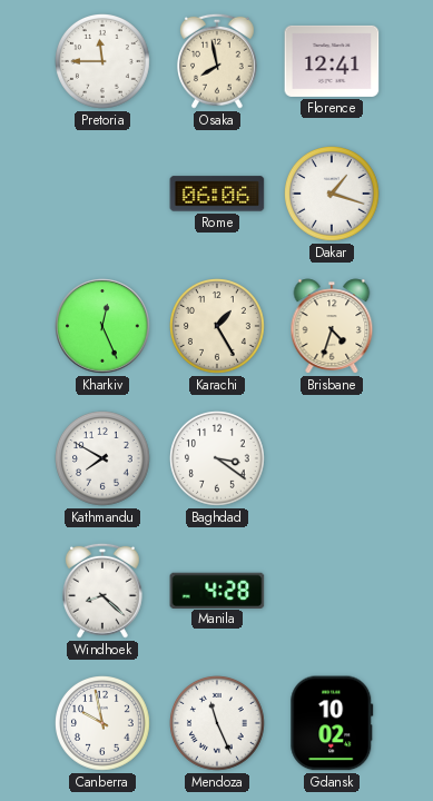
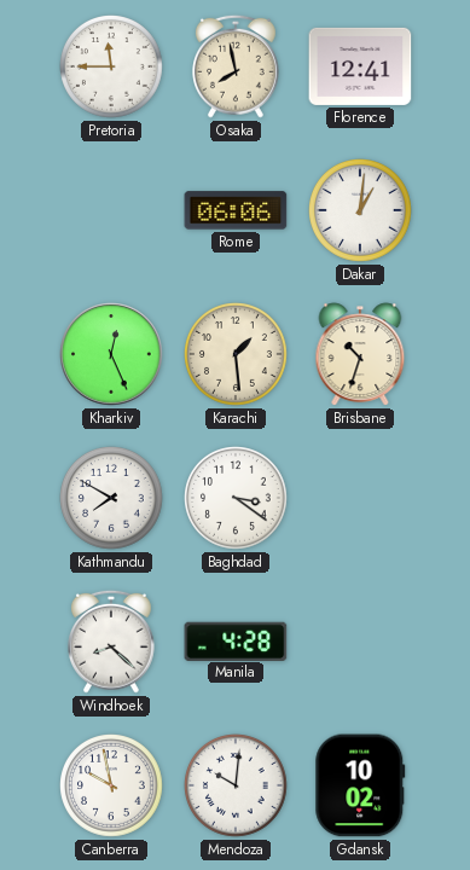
Dakar: 1:18 -> 1:01
Karachi: 1:25 -> 1:29
Brisbane: 4:33 -> 10:33
Mendoza: 11:26 -> 10:01
